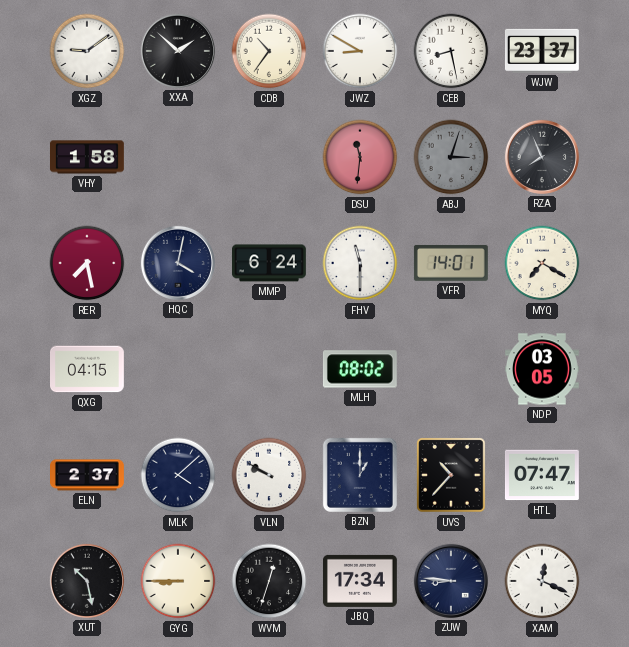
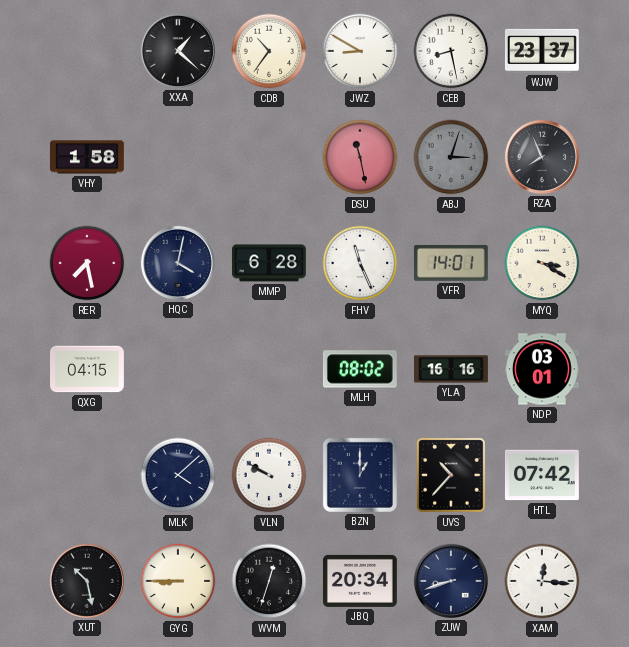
XGZ: 9:09 -> none
XXA: 1:52 -> 1:22
DSU: 11:31 -> 11:28
MMP: 6:24 -> 6:28
FHV: 11:30 -> 11:26
MYQ: 7:20 -> 3:20
YLA: none -> 16:16
NDP: 03:05 -> 03:01
ELN: 2:37 -> none
HTL: 07:47 -> 07:42
JBQ: 17:34 -> 20:34
ZUW: 8:46 -> 8:42
XAM: 12:19 -> 12:16
